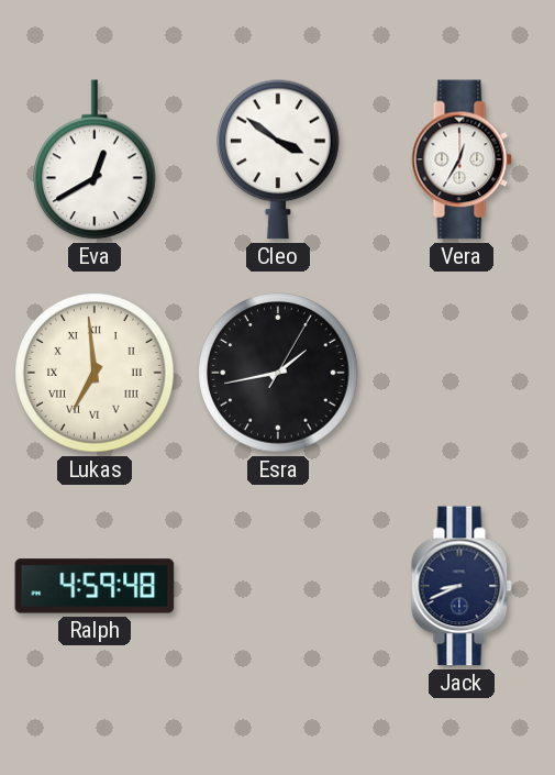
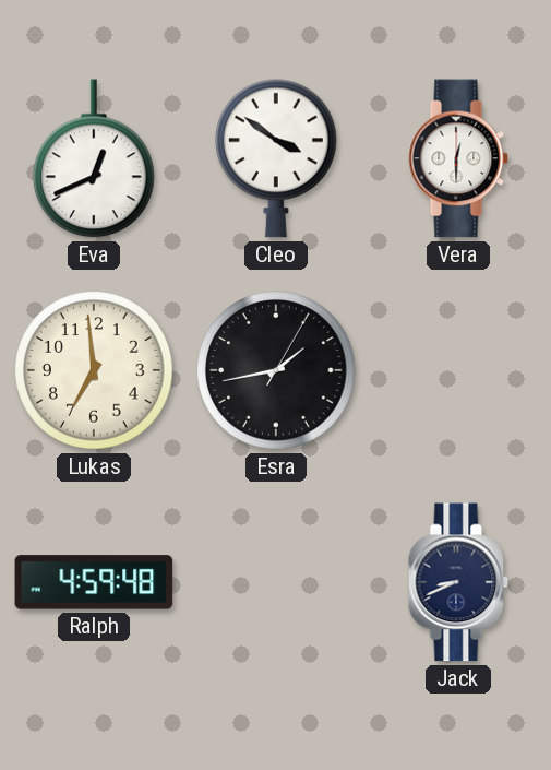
Eva: 12:40 -> 12:41
Vera: 12:35 -> 12:30
Lukas numerals: Roman -> Arabic
